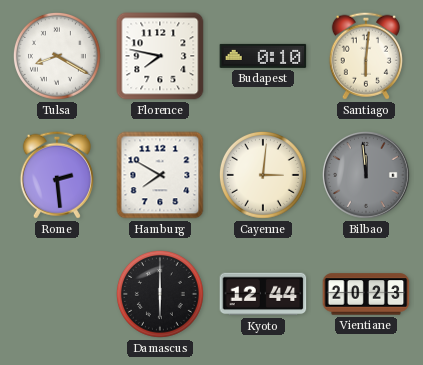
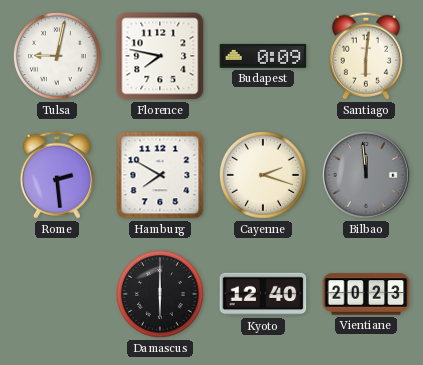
Tulsa: 8:20 -> 9:02
Budapest: 0:10 -> 0:09
Cayenne: 3:01 -> 2:18
Kyoto: 12:44 -> 12:40
